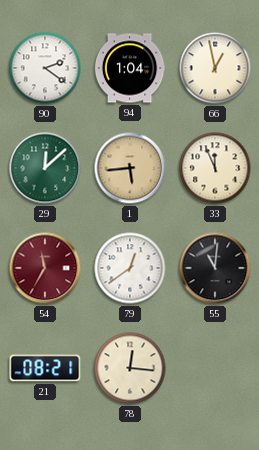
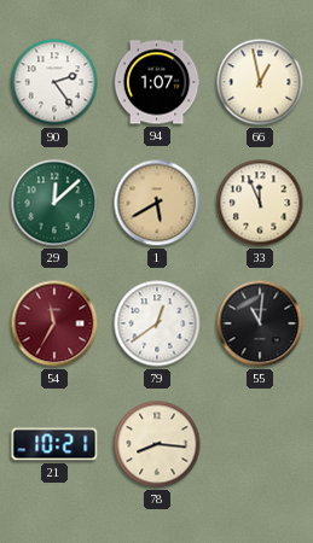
90: 2:21 -> 2:24
94: 1:04 -> 1:07
1: 5:44 -> 5:40
21: 08:21 -> 10:21
78: 12:16 -> 8:16
